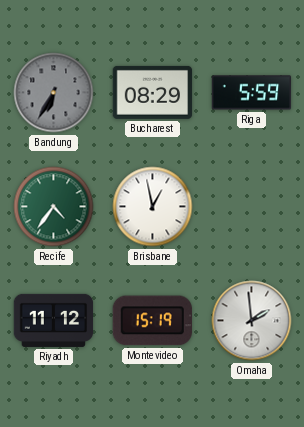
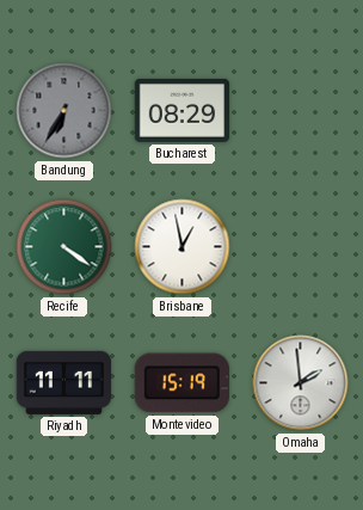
Riga: 5:59 -> none
Recife: 4:36 -> 4:21
Riyadh: 11:12 -> 11:11
